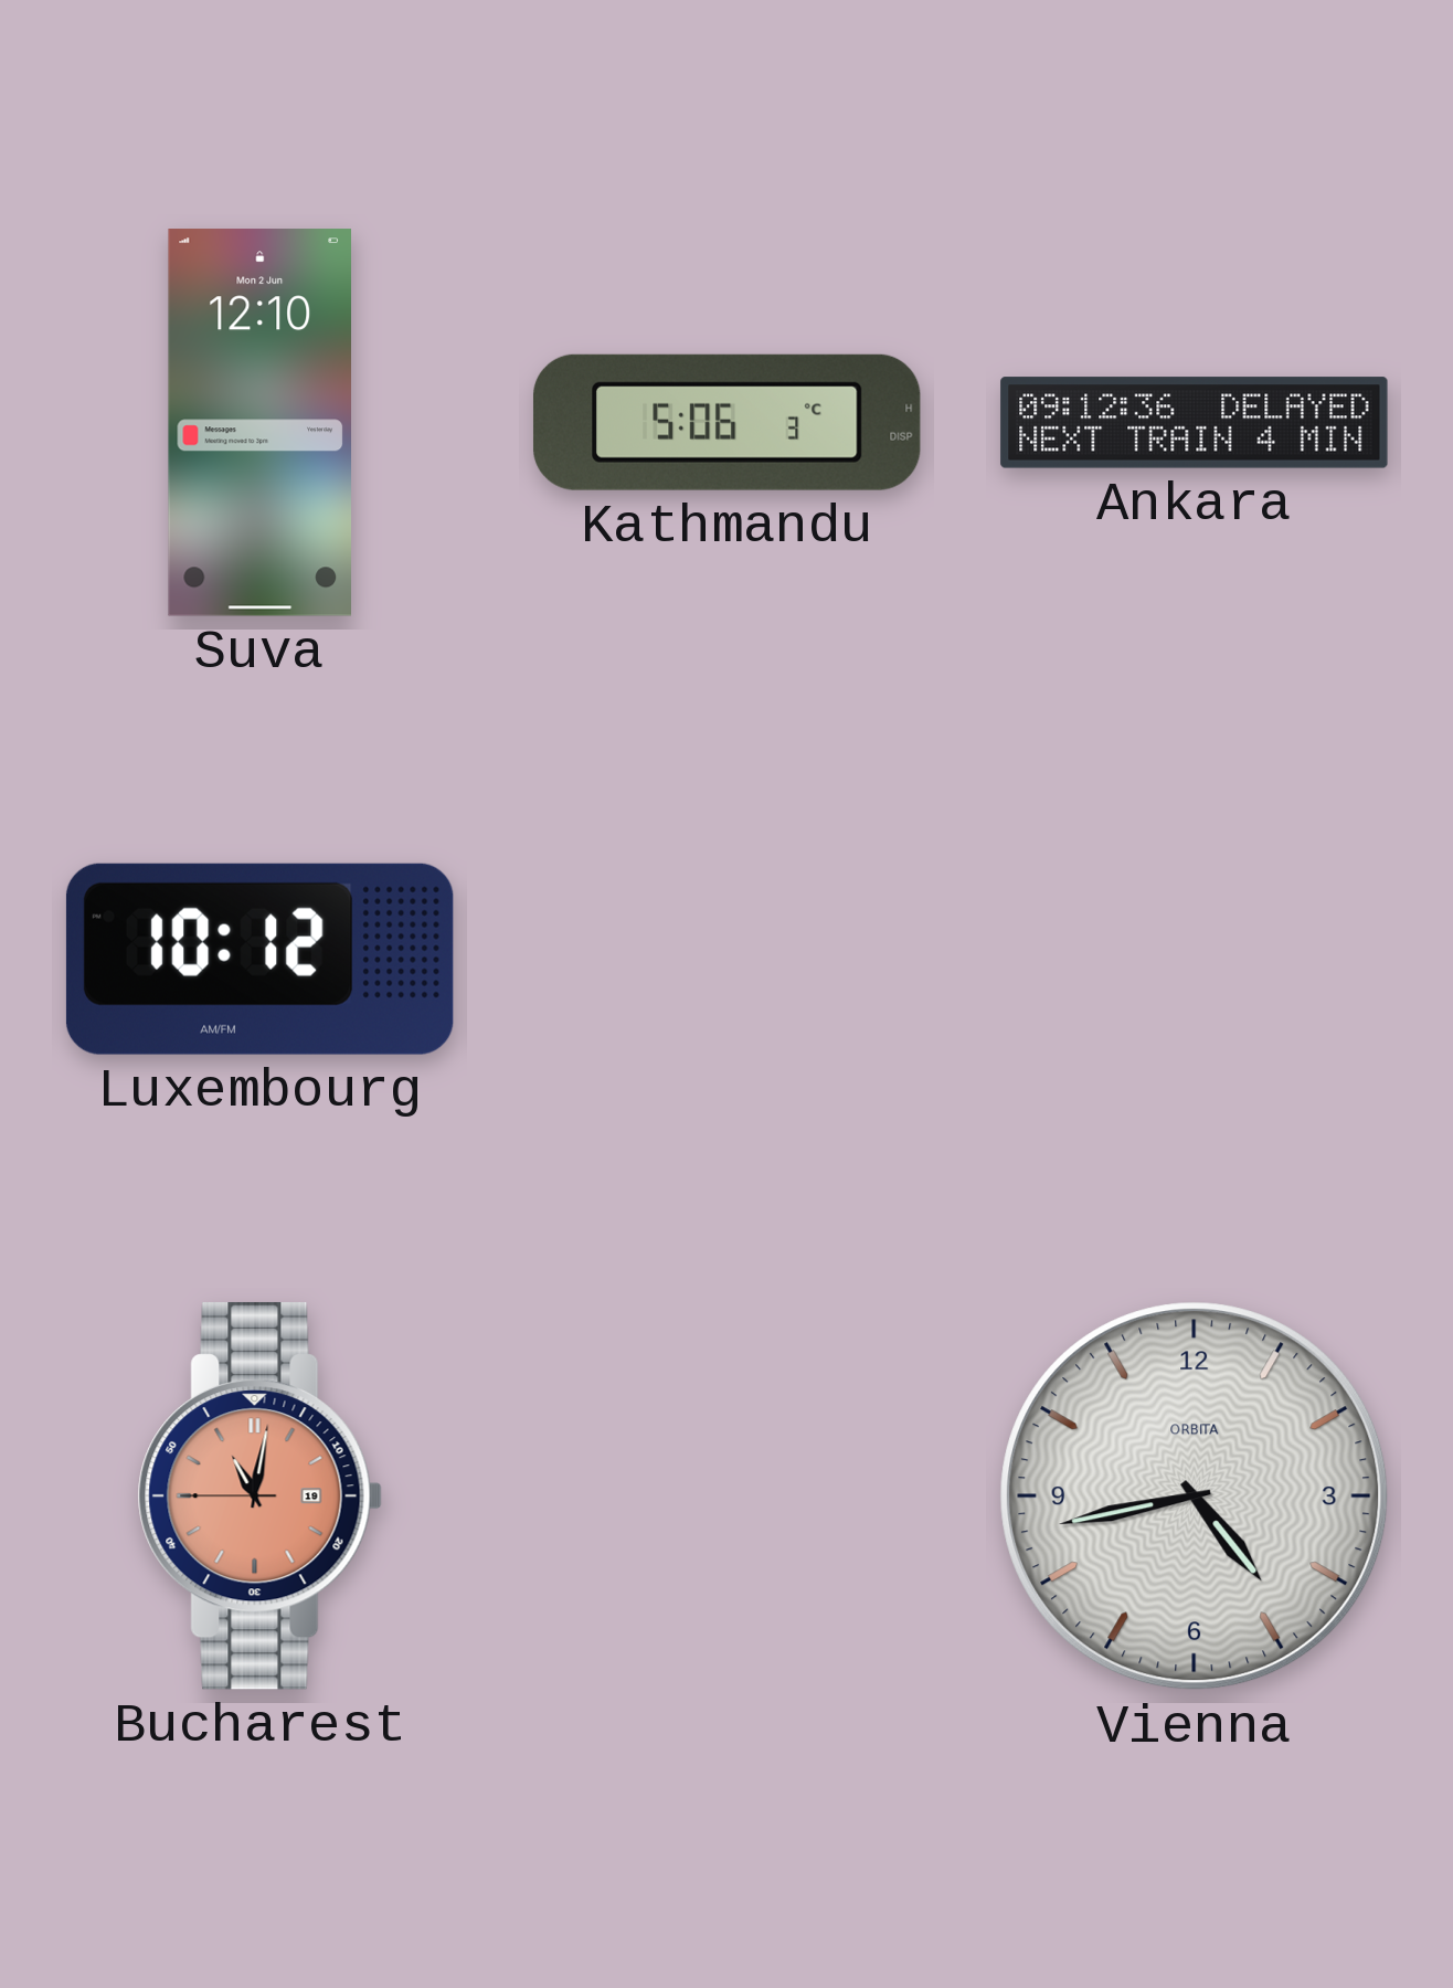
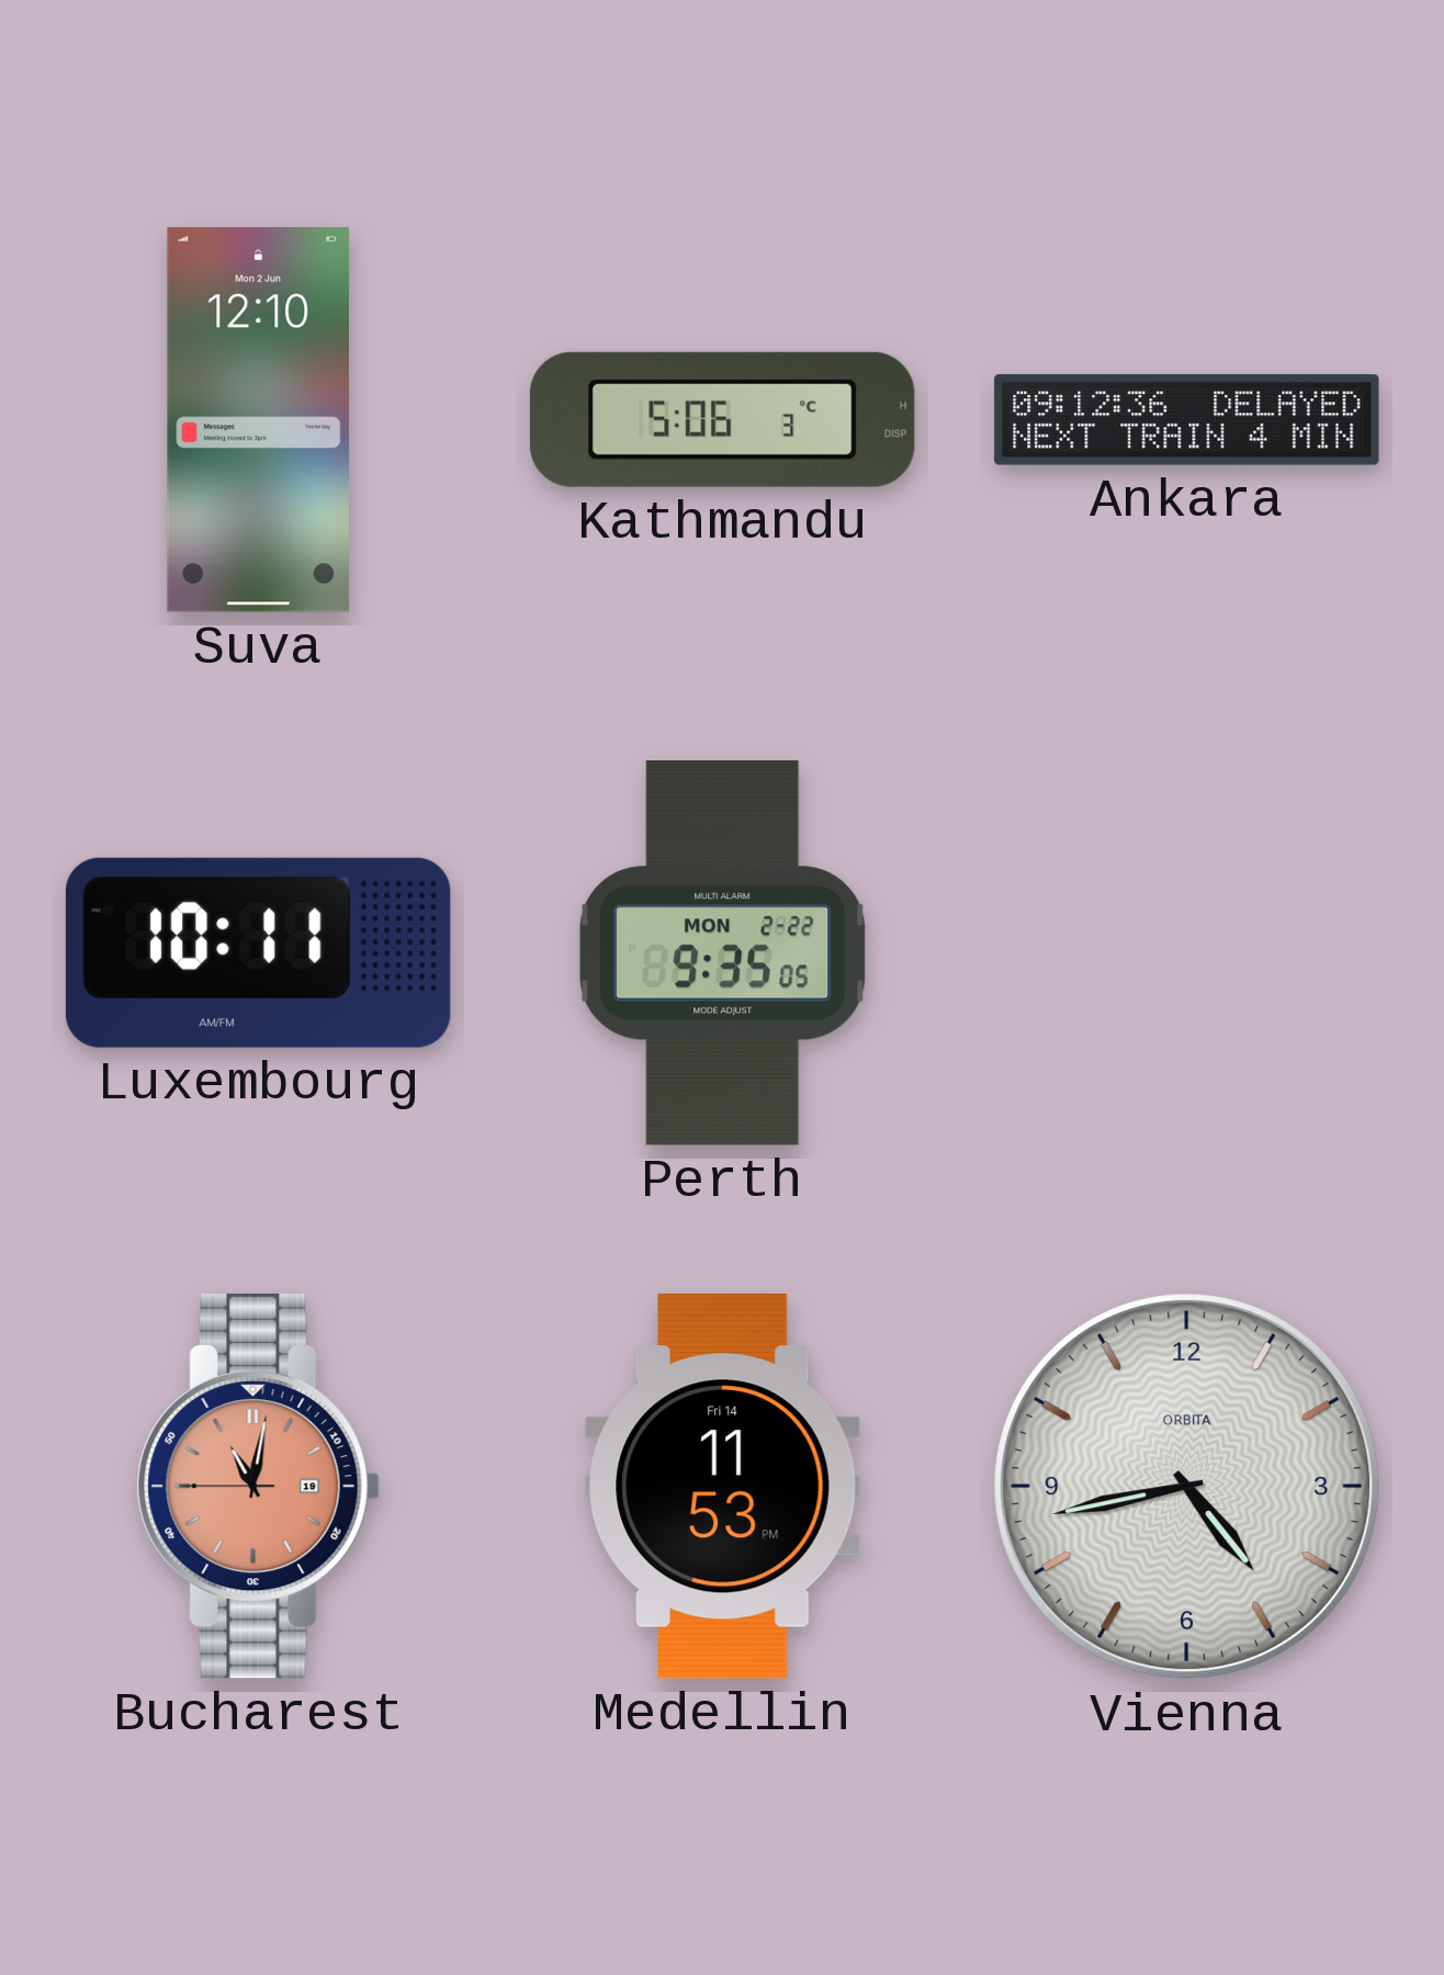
Luxembourg: 10:12 -> 10:11
Perth: none -> 9:35
Medellin: none -> 11:53
